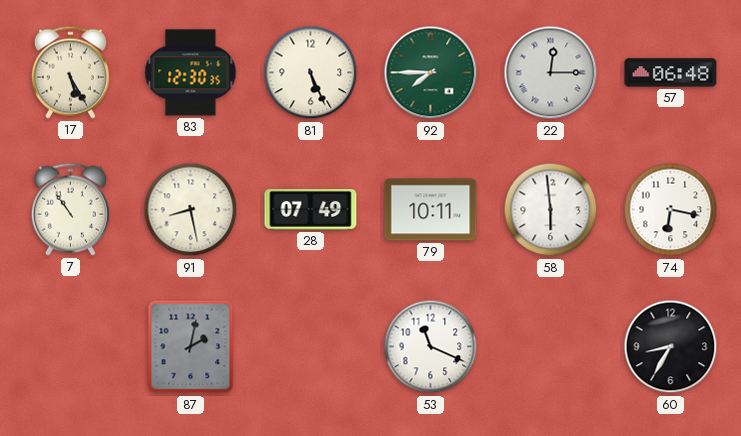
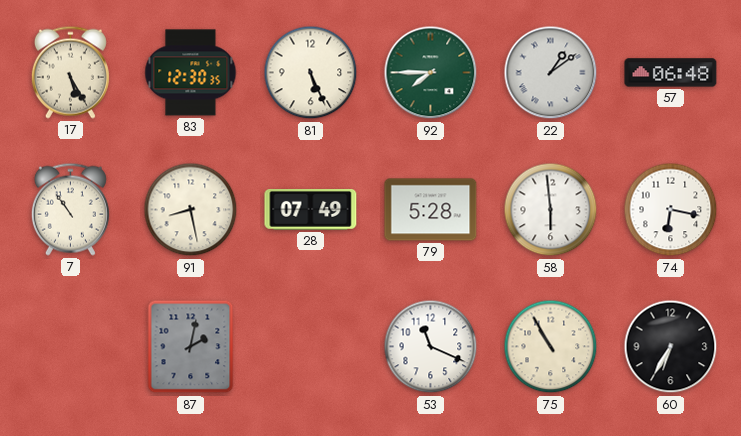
22: 12:15 -> 1:09
79: 10:11 -> 5:28
75: none -> 10:55
60: 8:35 -> 6:35
